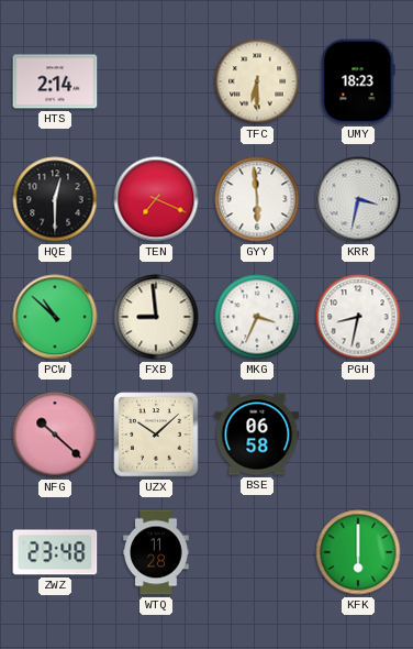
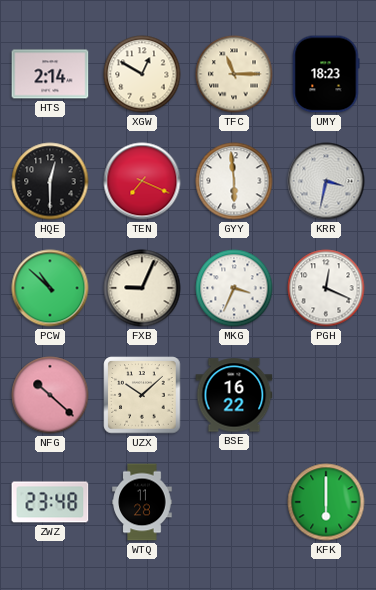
XGW: none -> 12:50
TFC: 6:30 -> 11:15
FXB: 8:59 -> 9:04
PGH: 8:32 -> 12:19
BSE: 06:58 -> 16:22
